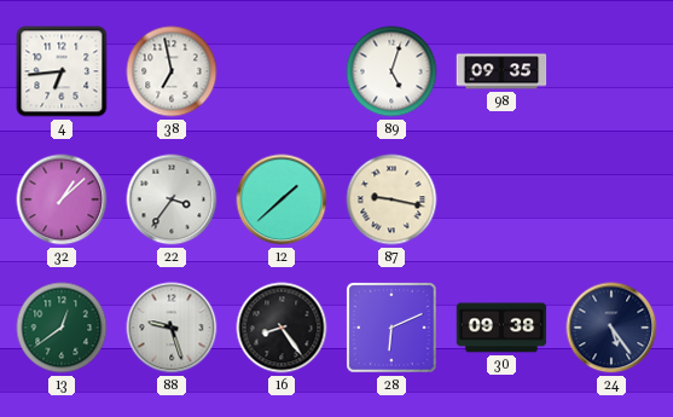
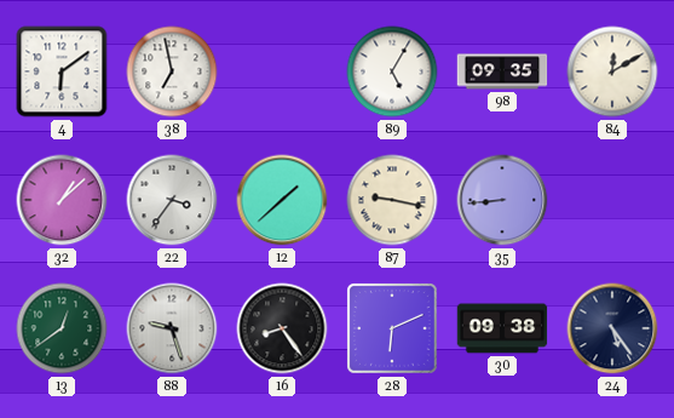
4: 6:44 -> 6:09
89: 5:03 -> 5:05
84: none -> 12:10
35: none -> 8:44
